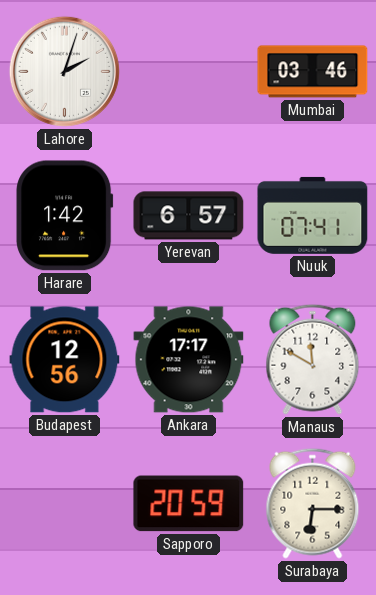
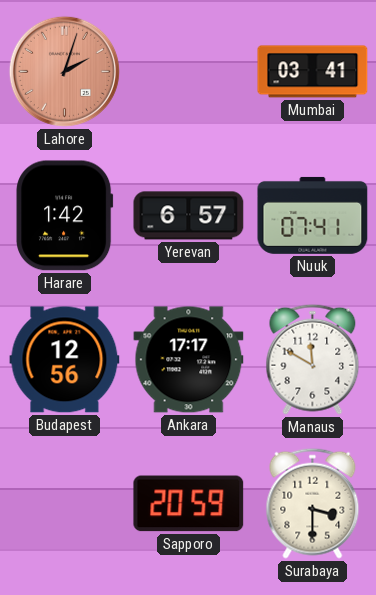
Lahore dial: white -> salmon
Mumbai: 03:46 -> 03:41
Surabaya: 6:15 -> 3:30
